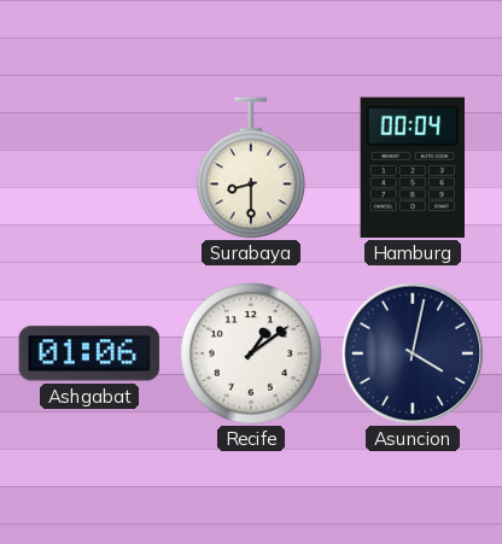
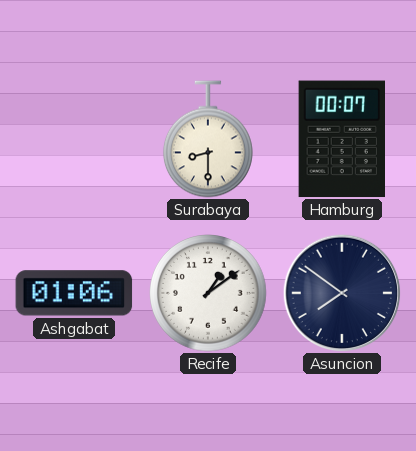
Hamburg: 00:04 -> 00:07
Asuncion: 4:02 -> 7:51
